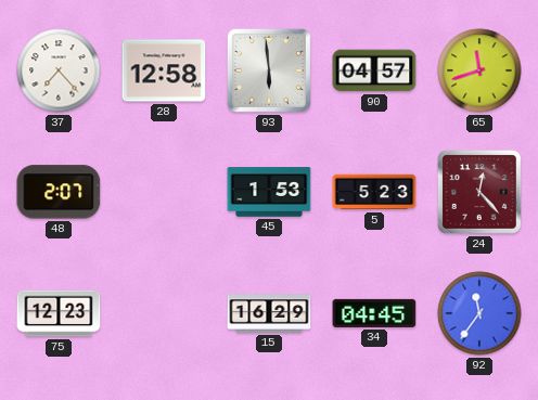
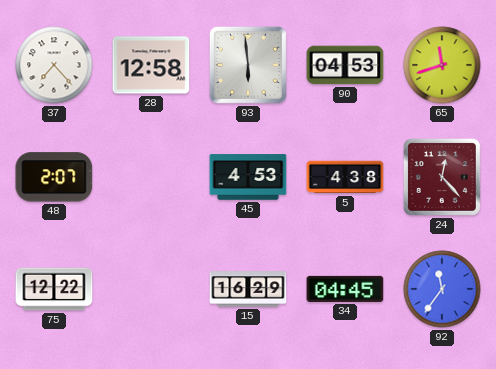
90: 04:57 -> 04:53
45: 1:53 -> 4:53
5: 5:23 -> 4:38
75: 12:23 -> 12:22
